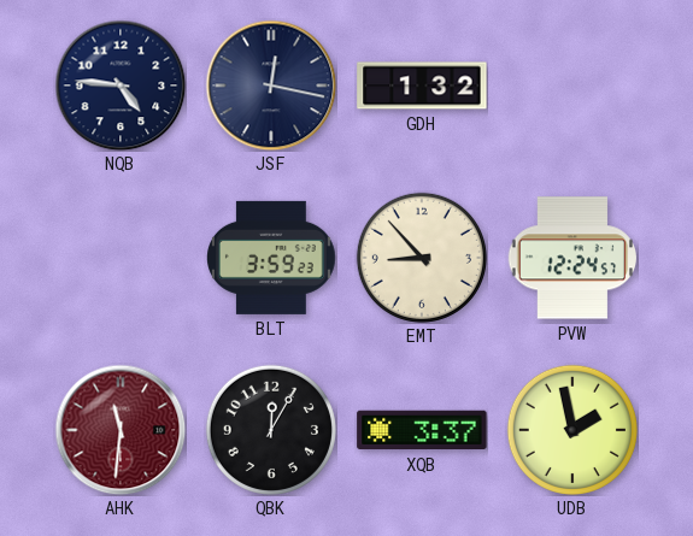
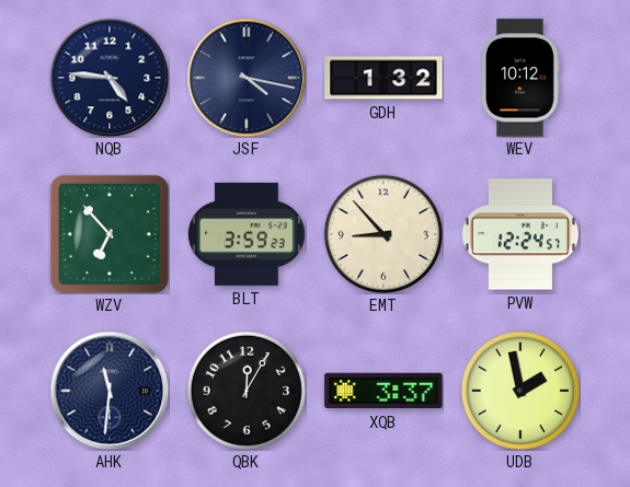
JSF: 12:17 -> 4:17
WEV: none -> 10:12
WZV: none -> 6:53
AHK dial: burgundy -> navy
